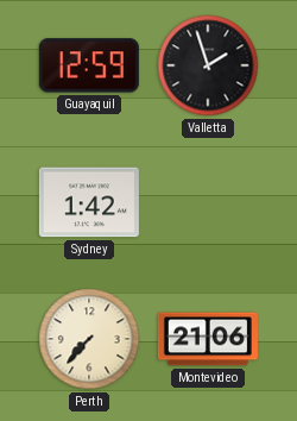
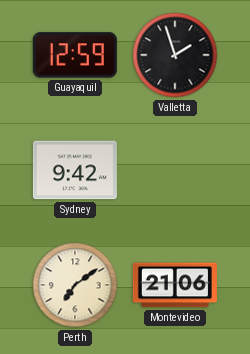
Sydney: 1:42 -> 9:42
Perth: 7:37 -> 7:09
